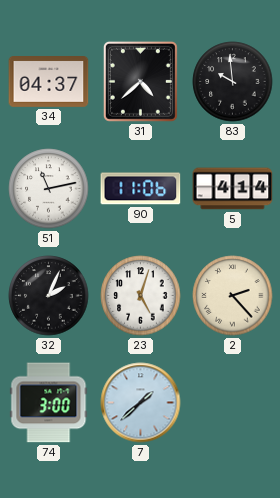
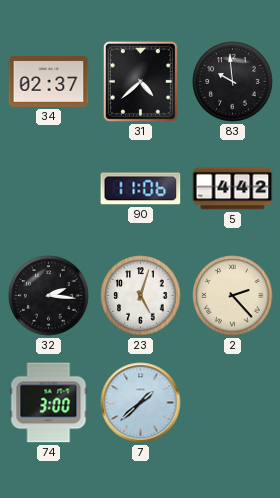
34: 04:37 -> 02:37
51: 11:13 -> none
5: 4:14 -> 4:42
32: 2:04 -> 2:16
